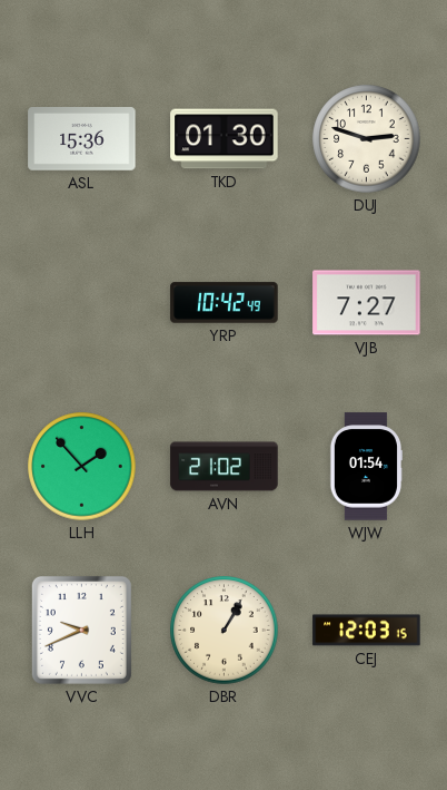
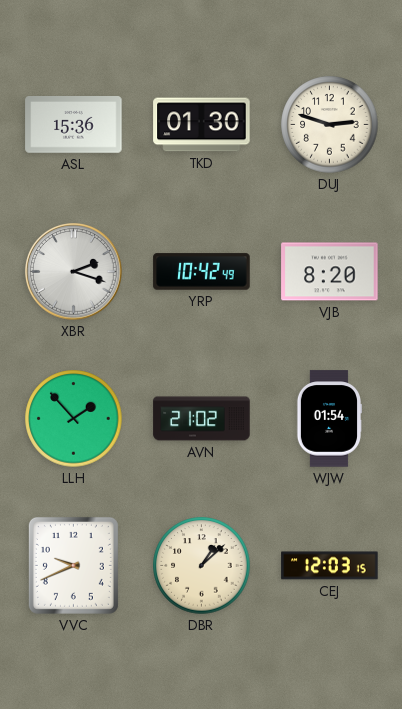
XBR: none -> 2:18
VJB: 7:27 -> 8:20
DBR: 1:05 -> 1:08
